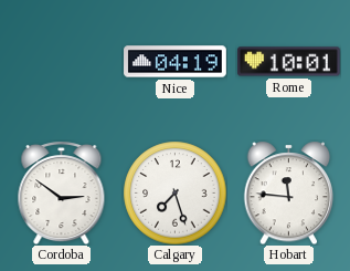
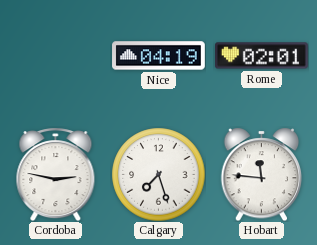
Rome: 10:01 -> 02:01
Cordoba: 2:51 -> 2:47
